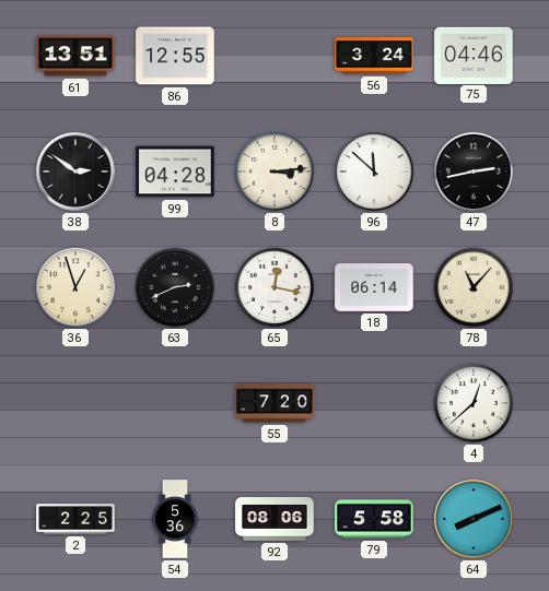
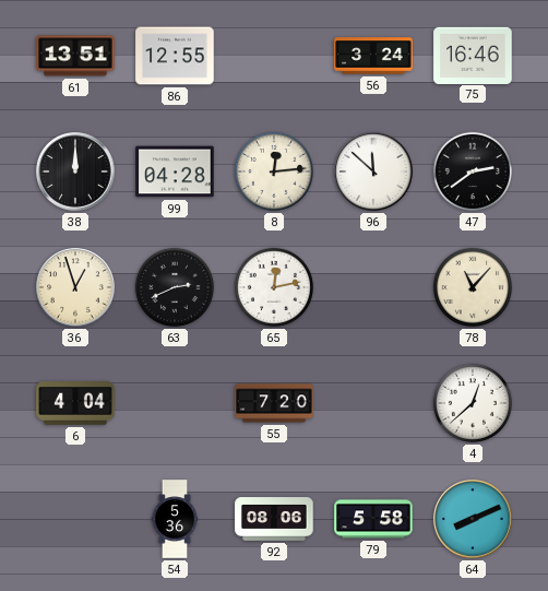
75: 04:46 -> 16:46
38: 2:51 -> 12:00
8: 3:14 -> 12:14
47: 2:43 -> 2:39
65: 12:17 -> 12:13
18: 06:14 -> none
6: none -> 4:04
2: 2:25 -> none
